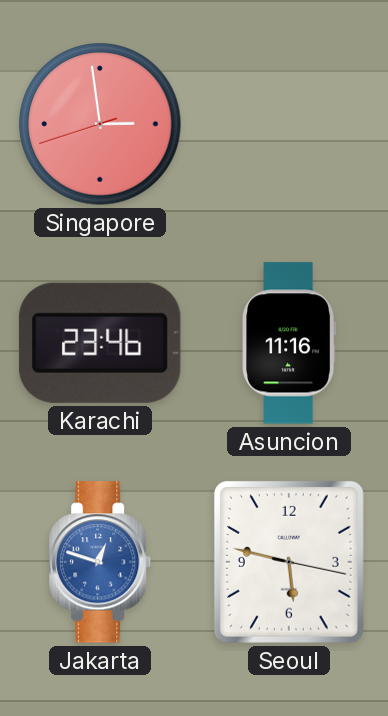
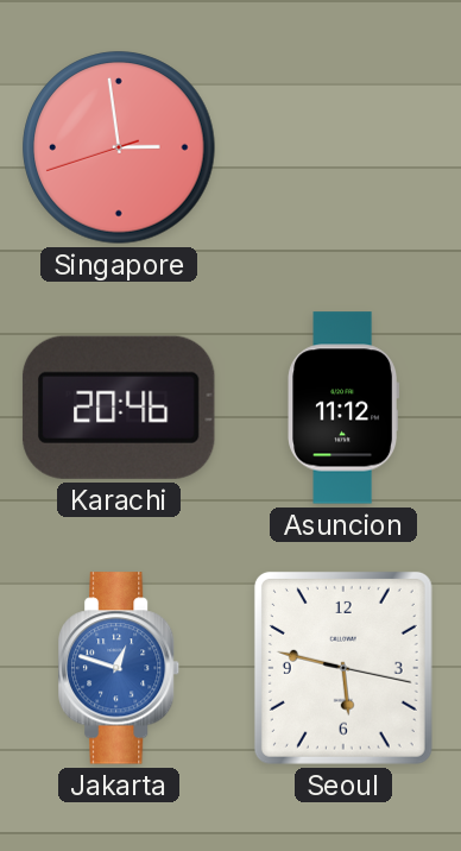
Karachi: 23:46 -> 20:46
Asuncion: 11:16 -> 11:12
